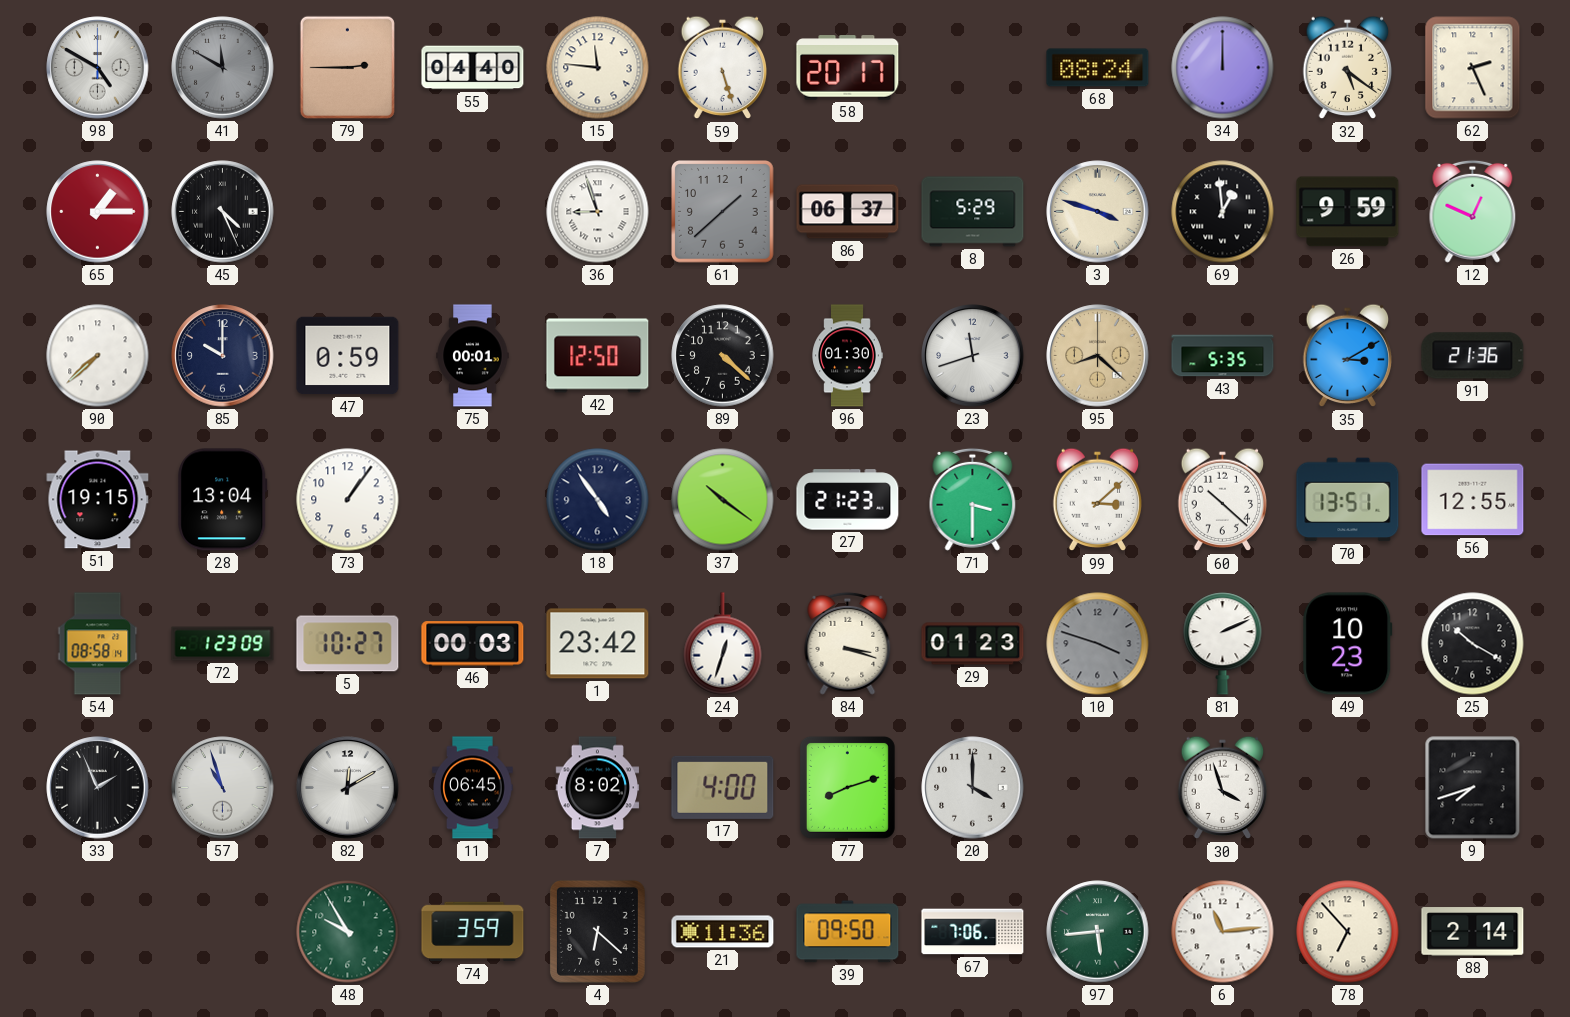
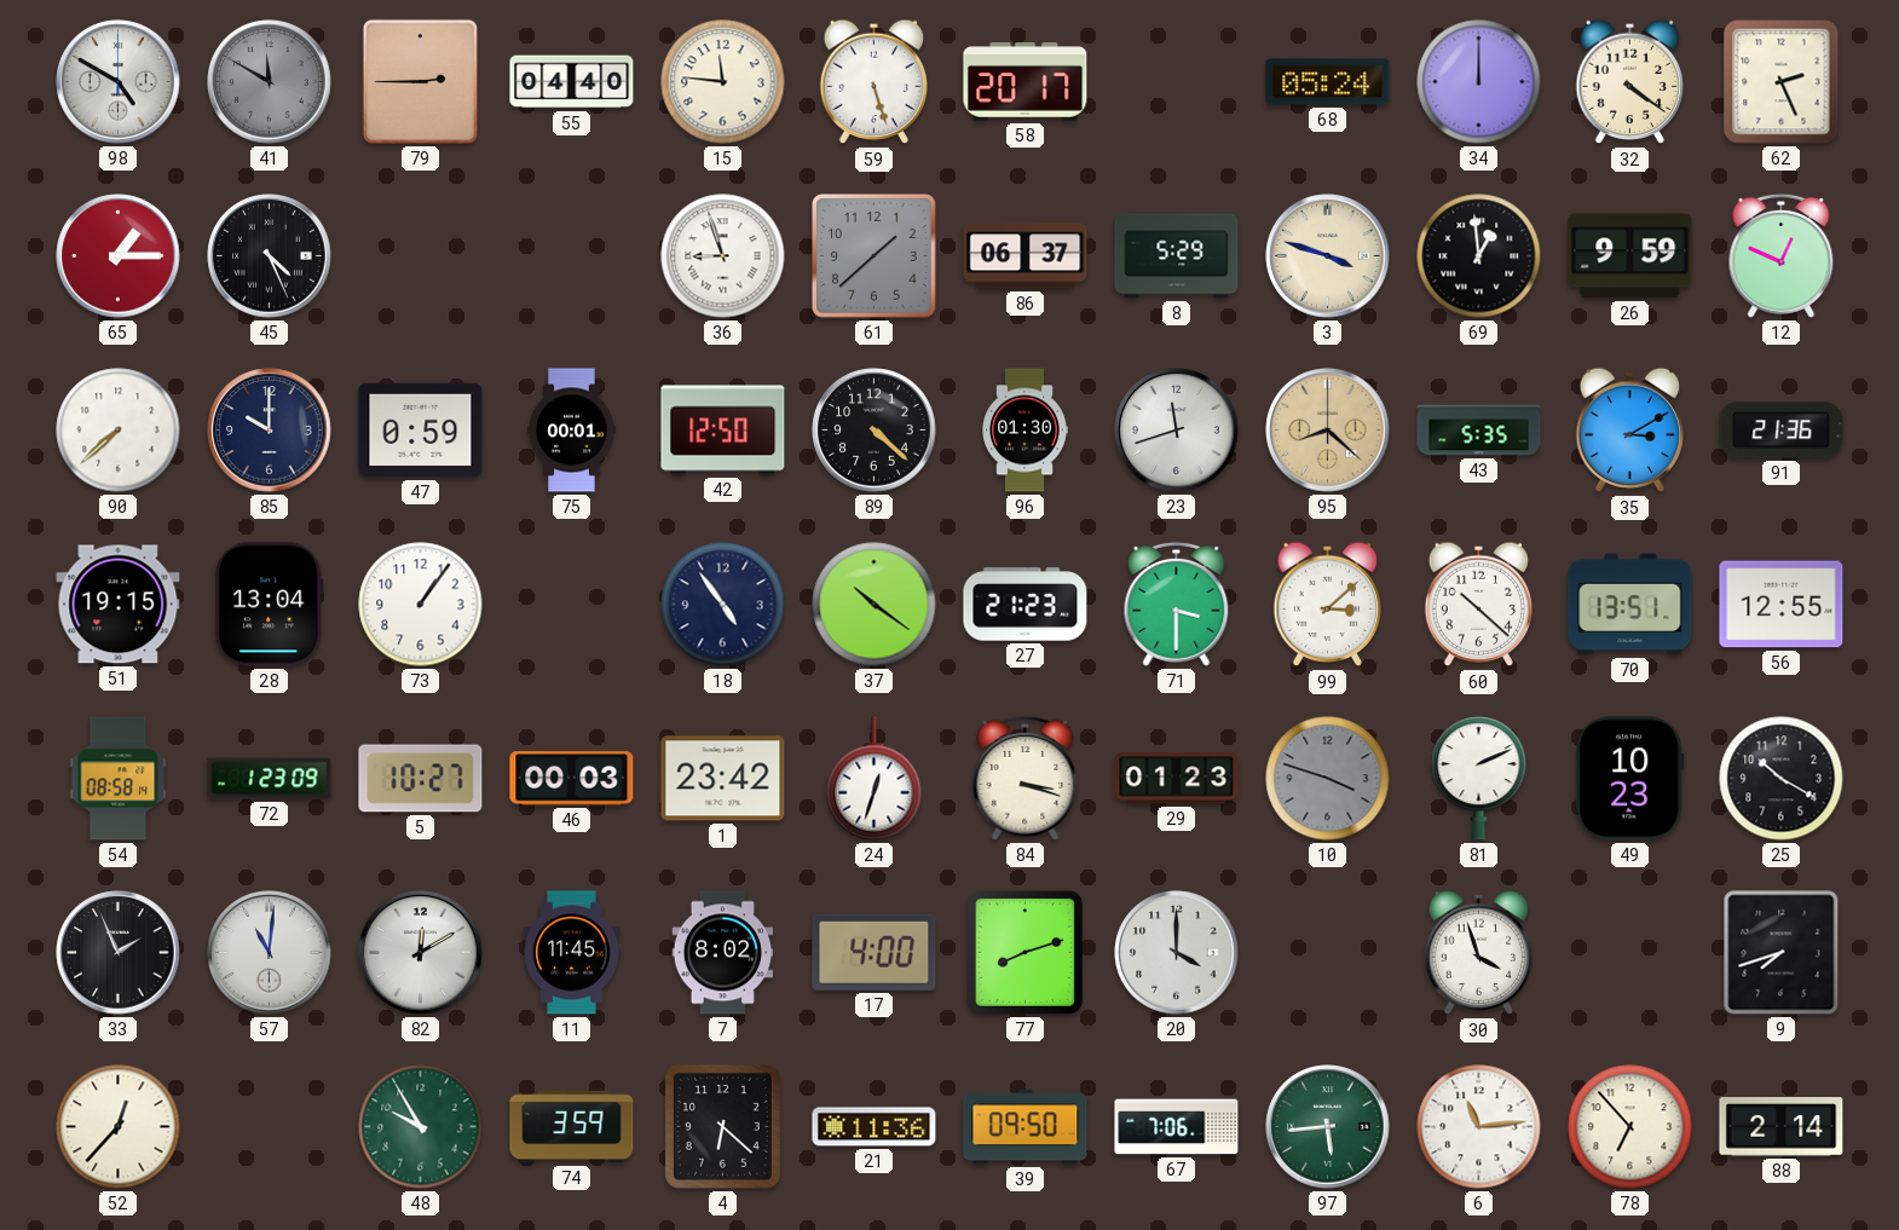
68: 08:24 -> 05:24
32: 5:21 -> 4:21
57: 10:57 -> 11:01
11: 06:45 -> 11:45
52: none -> 12:37
